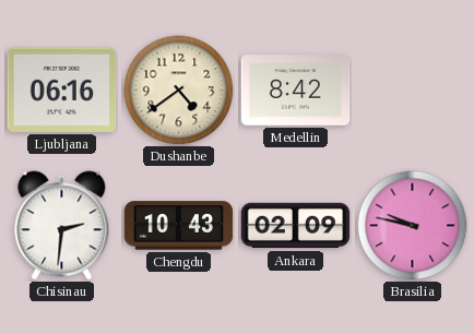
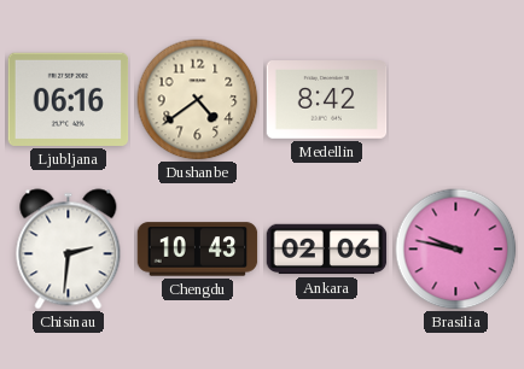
Ankara: 02:09 -> 02:06
